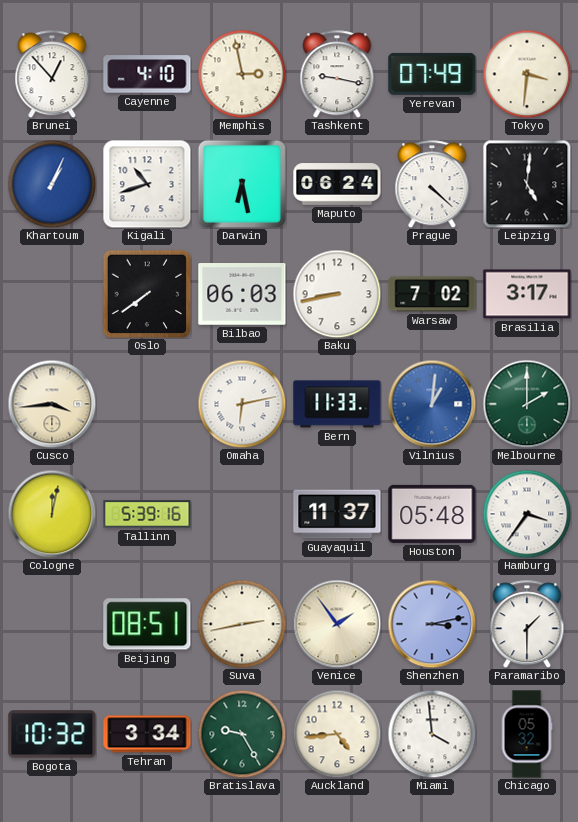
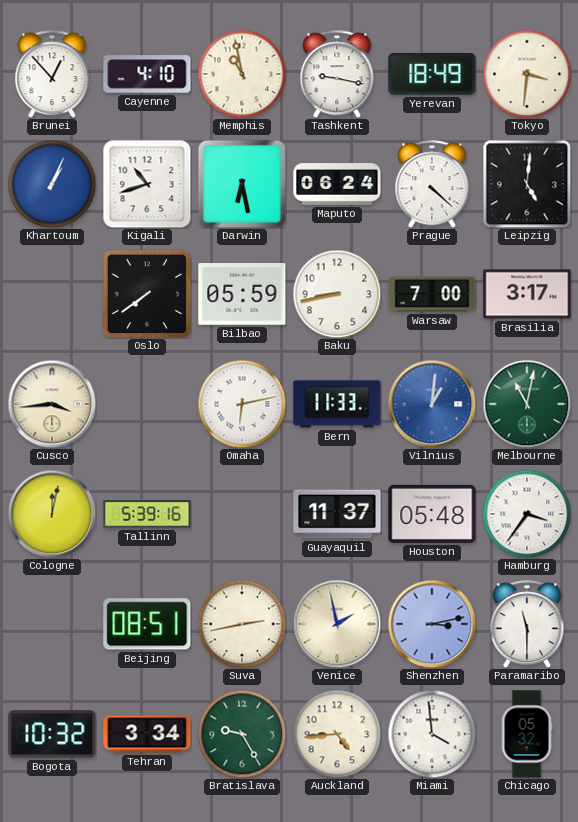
Memphis: 2:58 -> 10:58
Yerevan: 07:49 -> 18:49
Bilbao: 06:03 -> 05:59
Warsaw: 7:02 -> 7:00
Melbourne: 2:00 -> 11:02
Venice: 1:54 -> 1:58
Paramaribo: 1:30 -> 11:30
